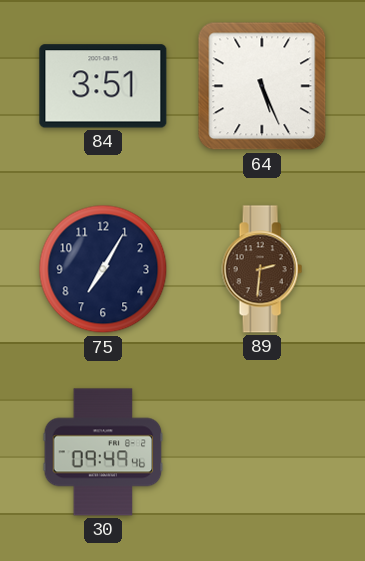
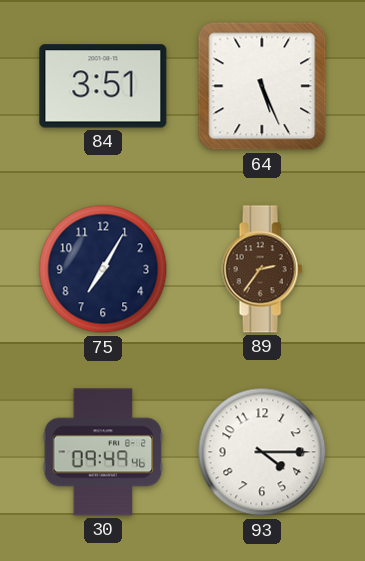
89: 2:31 -> 2:36
93: none -> 4:15
